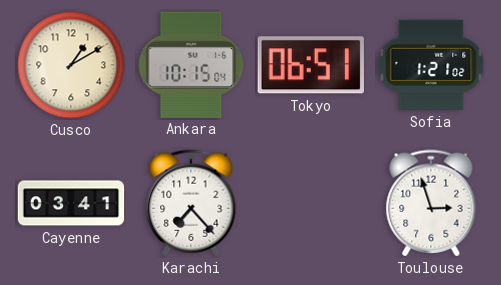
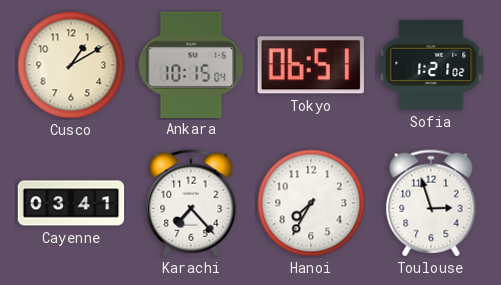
Hanoi: none -> 7:35
